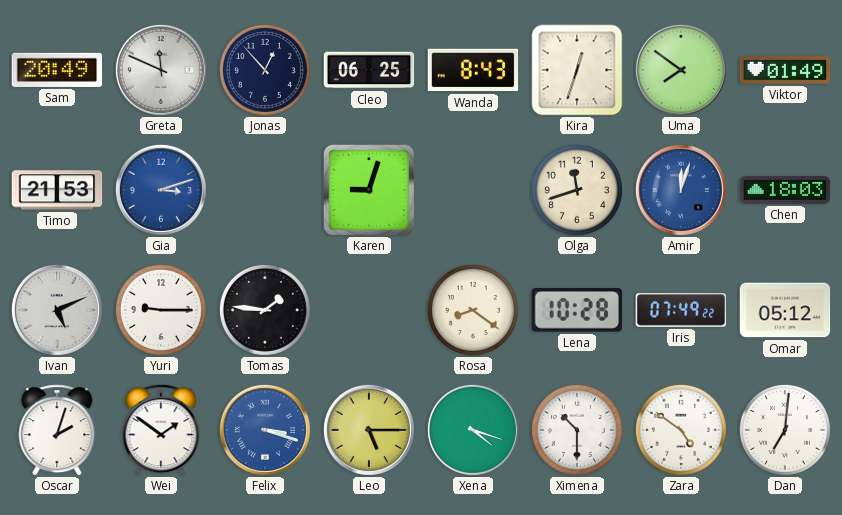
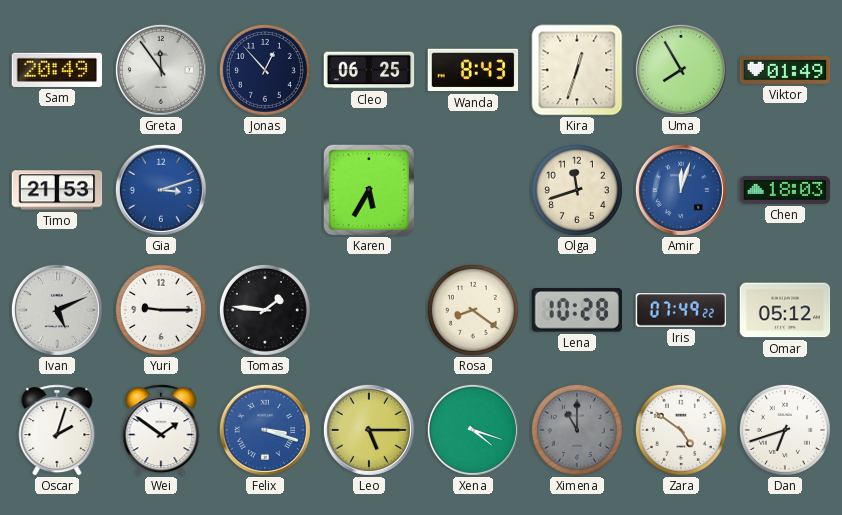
Greta: 11:49 -> 11:54
Uma: 7:51 -> 7:55
Karen: 9:03 -> 5:35
Ximena: 10:30 -> 11:00
Ximena dial: white -> grey
Dan: 7:01 -> 6:42
